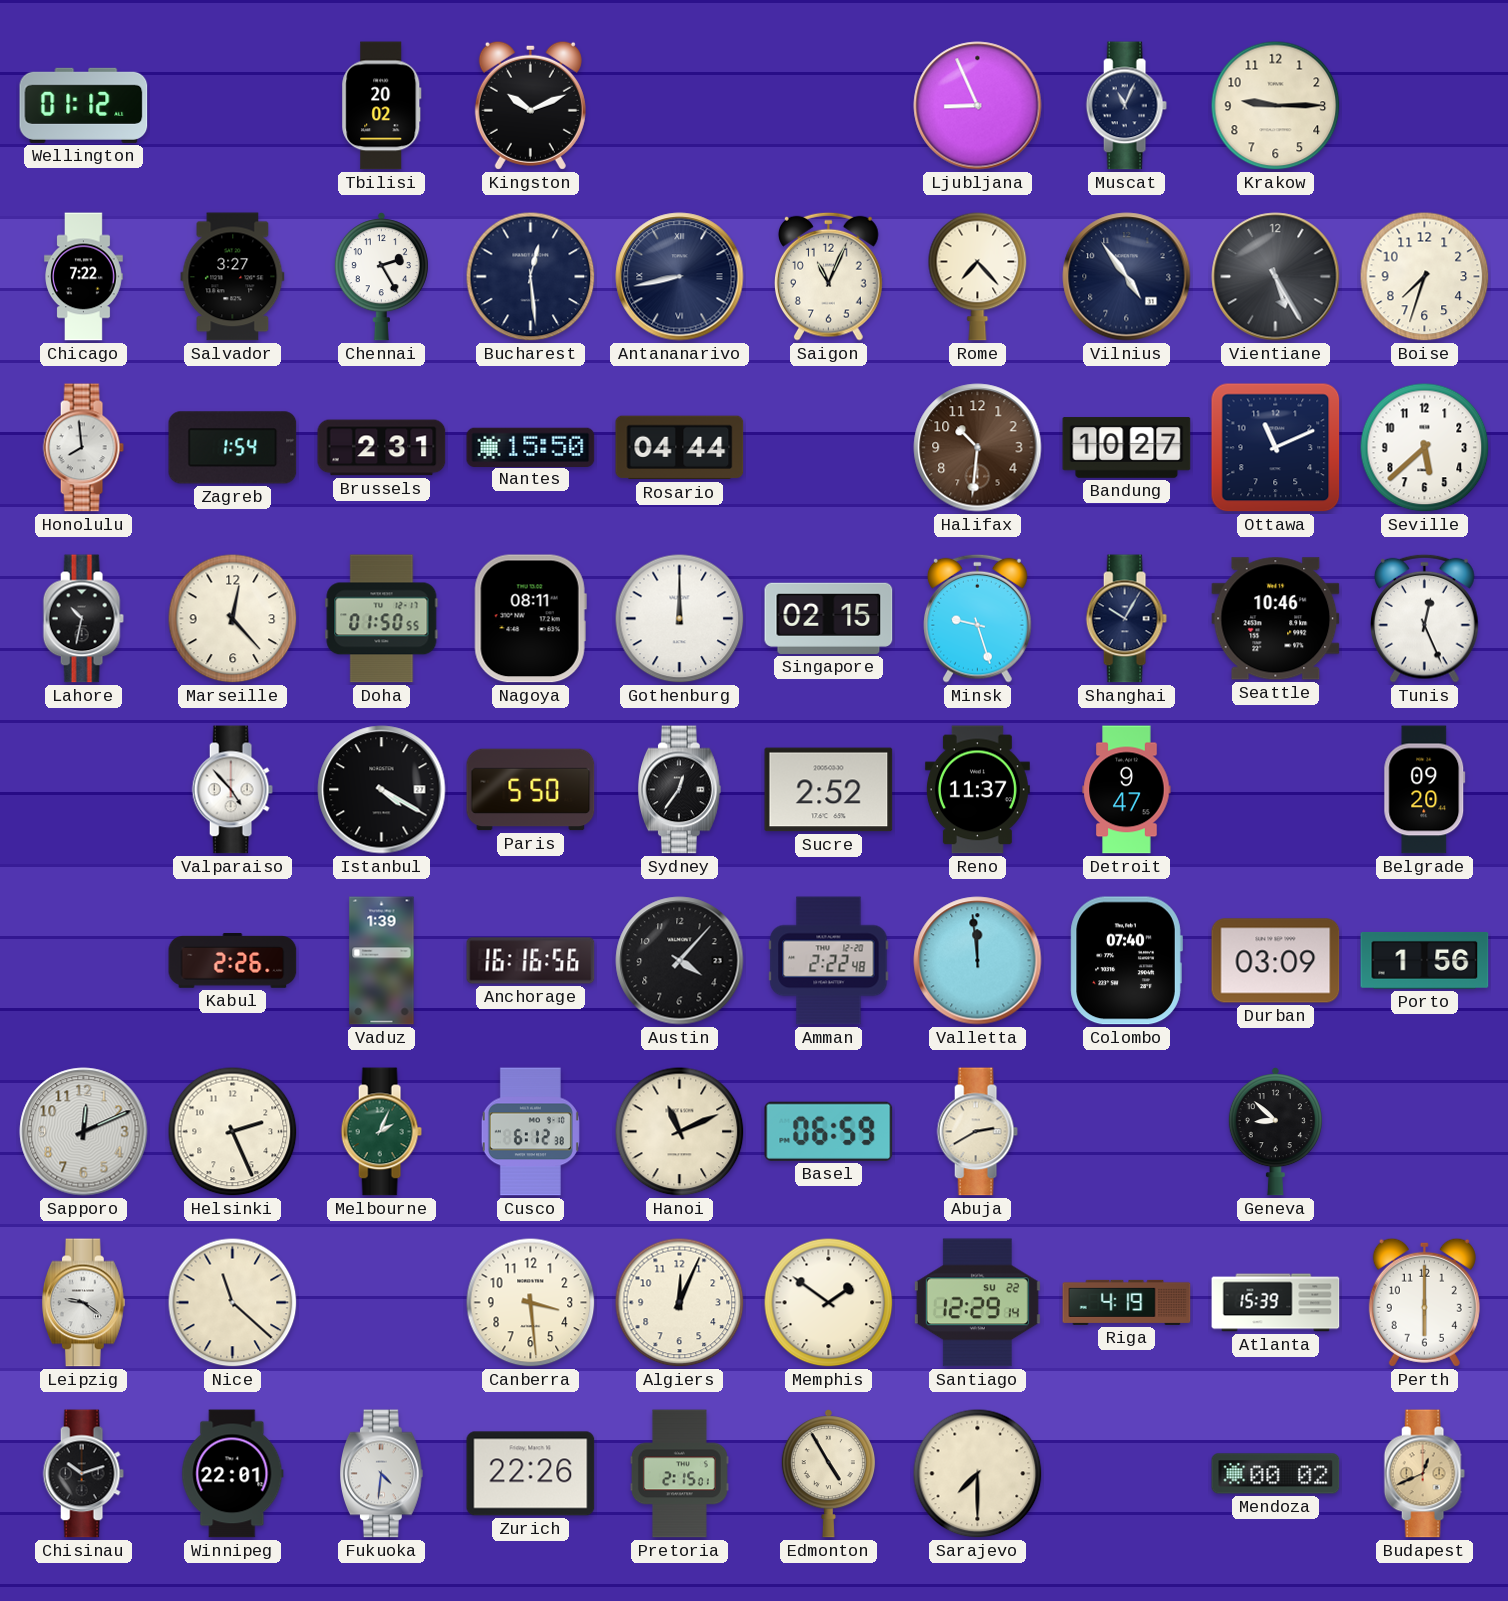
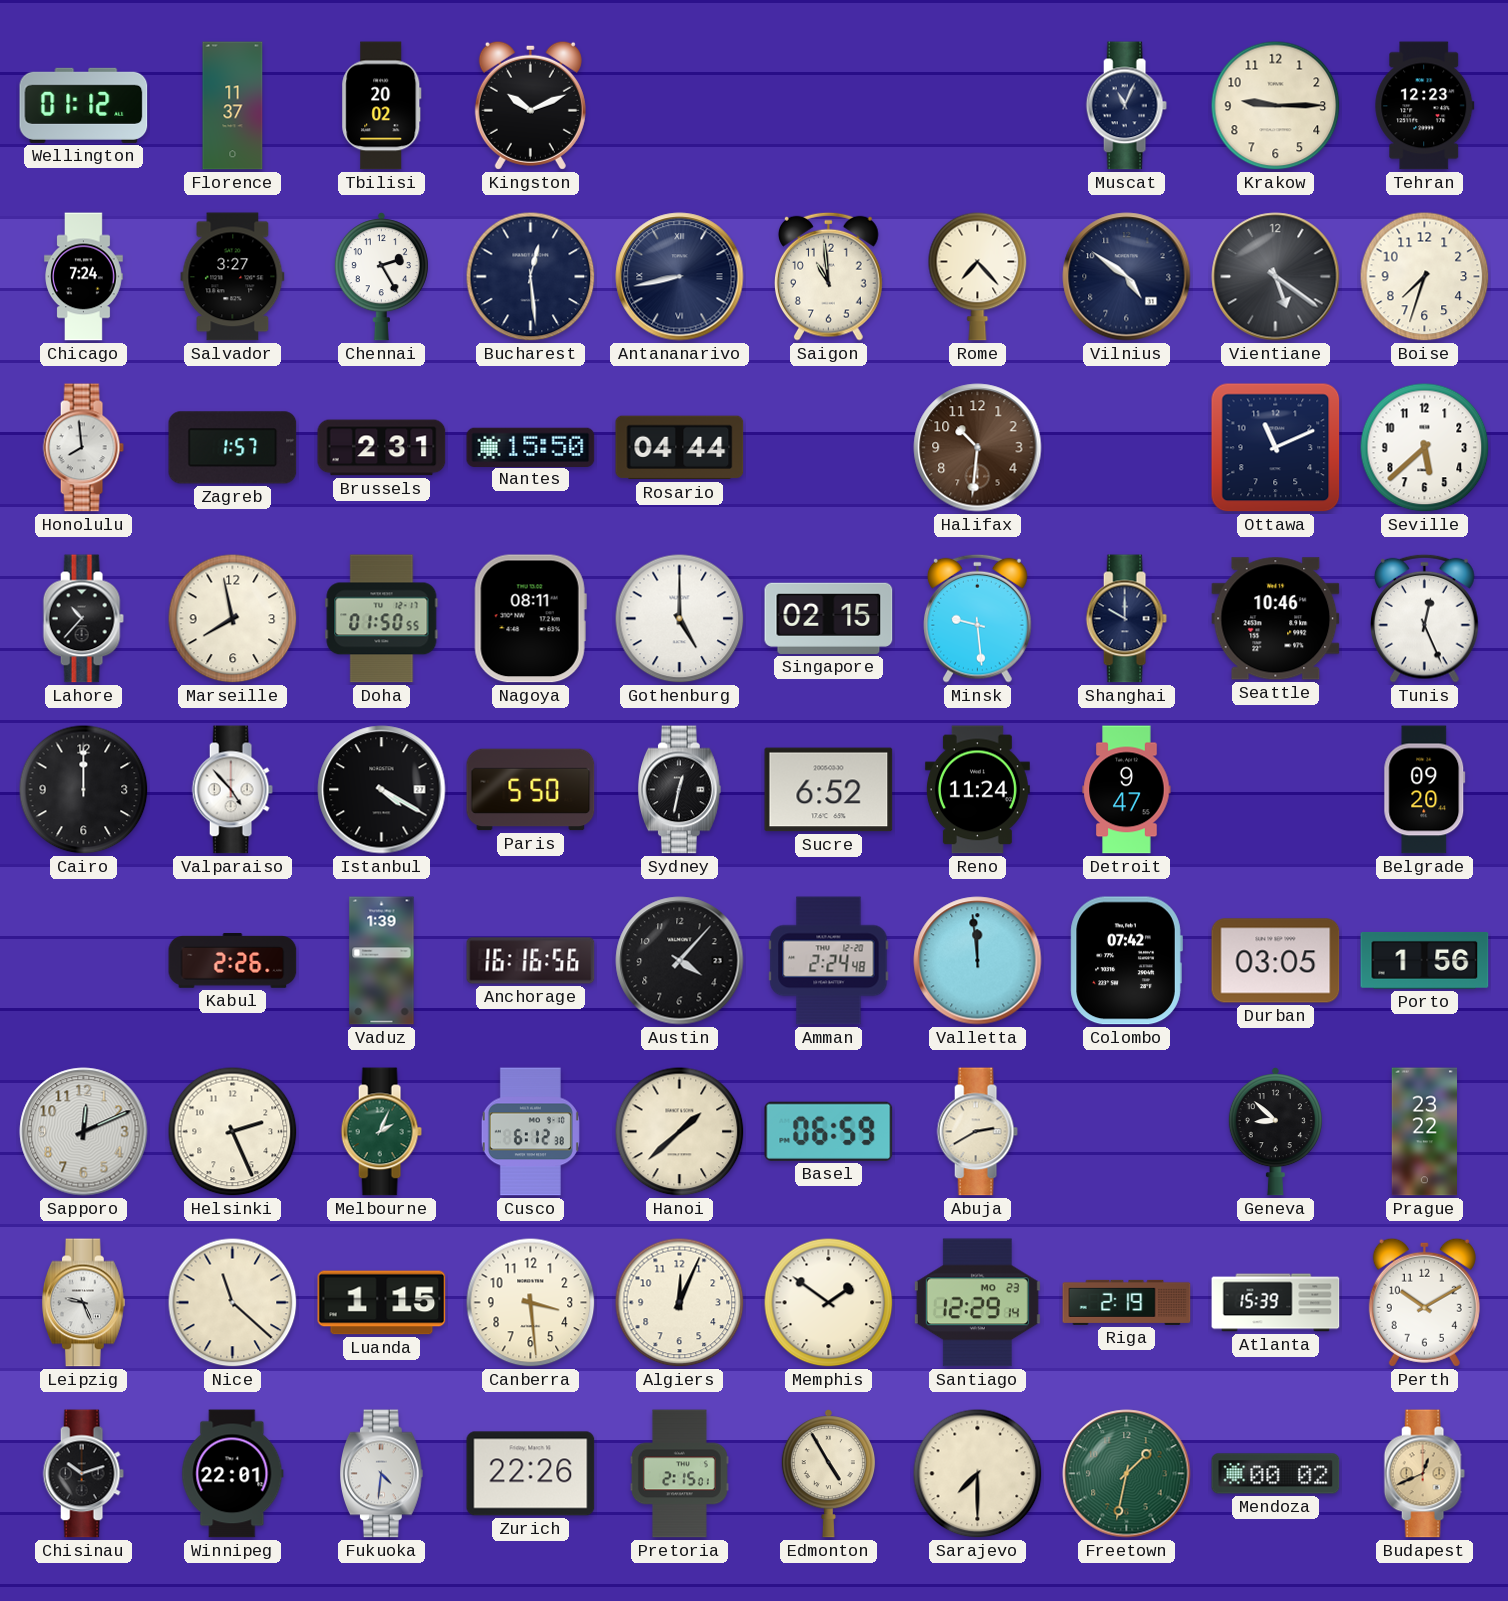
Florence: none -> 11:37
Ljubljana: 8:56 -> none
Tehran: none -> 12:23
Chicago: 7:22 -> 7:24
Saigon: 11:04 -> 10:59
Vilnius: 4:54 -> 4:51
Vientiane: 5:25 -> 5:21
Zagreb: 1:54 -> 1:57
Bandung: 10:27 -> none
Lahore: 10:32 -> 10:37
Marseille: 12:23 -> 7:58
Gothenburg: 12:00 -> 5:00
Minsk: 9:27 -> 9:29
Shanghai: 10:05 -> 10:00
Cairo: none -> 12:00
Sydney: 12:36 -> 12:32
Sucre: 2:52 -> 6:52
Reno: 11:37 -> 11:24
Amman: 2:22 -> 2:24
Colombo: 07:40 -> 07:42
Durban: 03:09 -> 03:05
Hanoi: 11:11 -> 1:38
Prague: none -> 23:22
Leipzig: 9:21 -> 9:26
Luanda: none -> 1:15
Santiago date: SU 22 -> MO 23
Riga: 4:19 -> 2:19
Perth: 6:00 -> 10:10
Freetown: none -> 1:32
